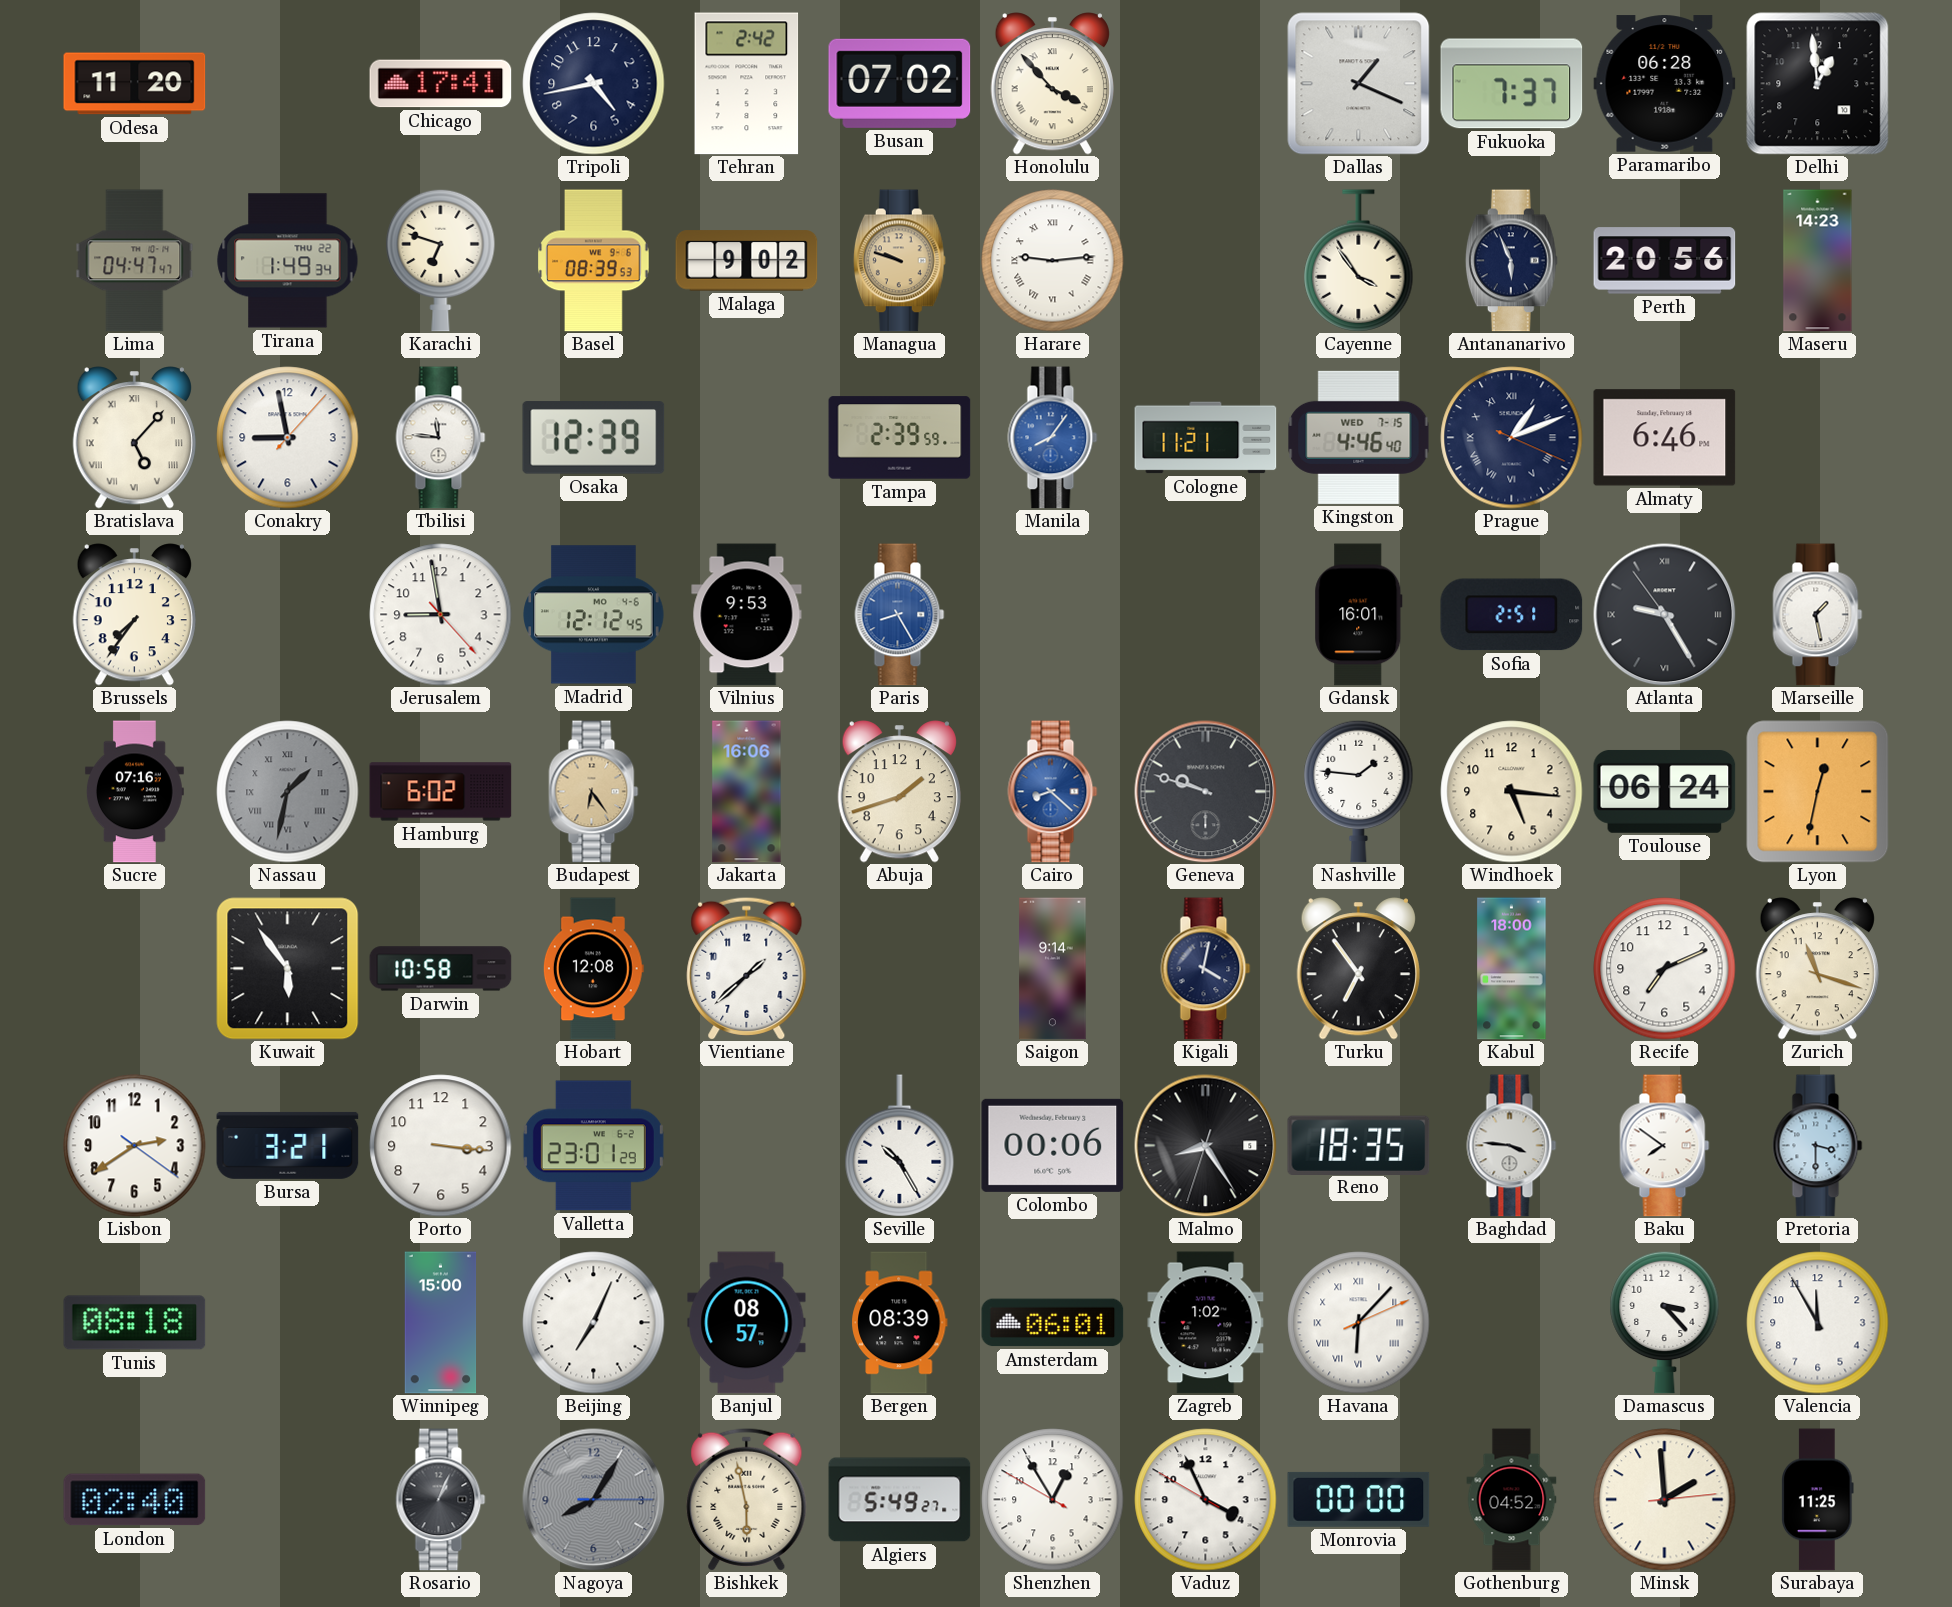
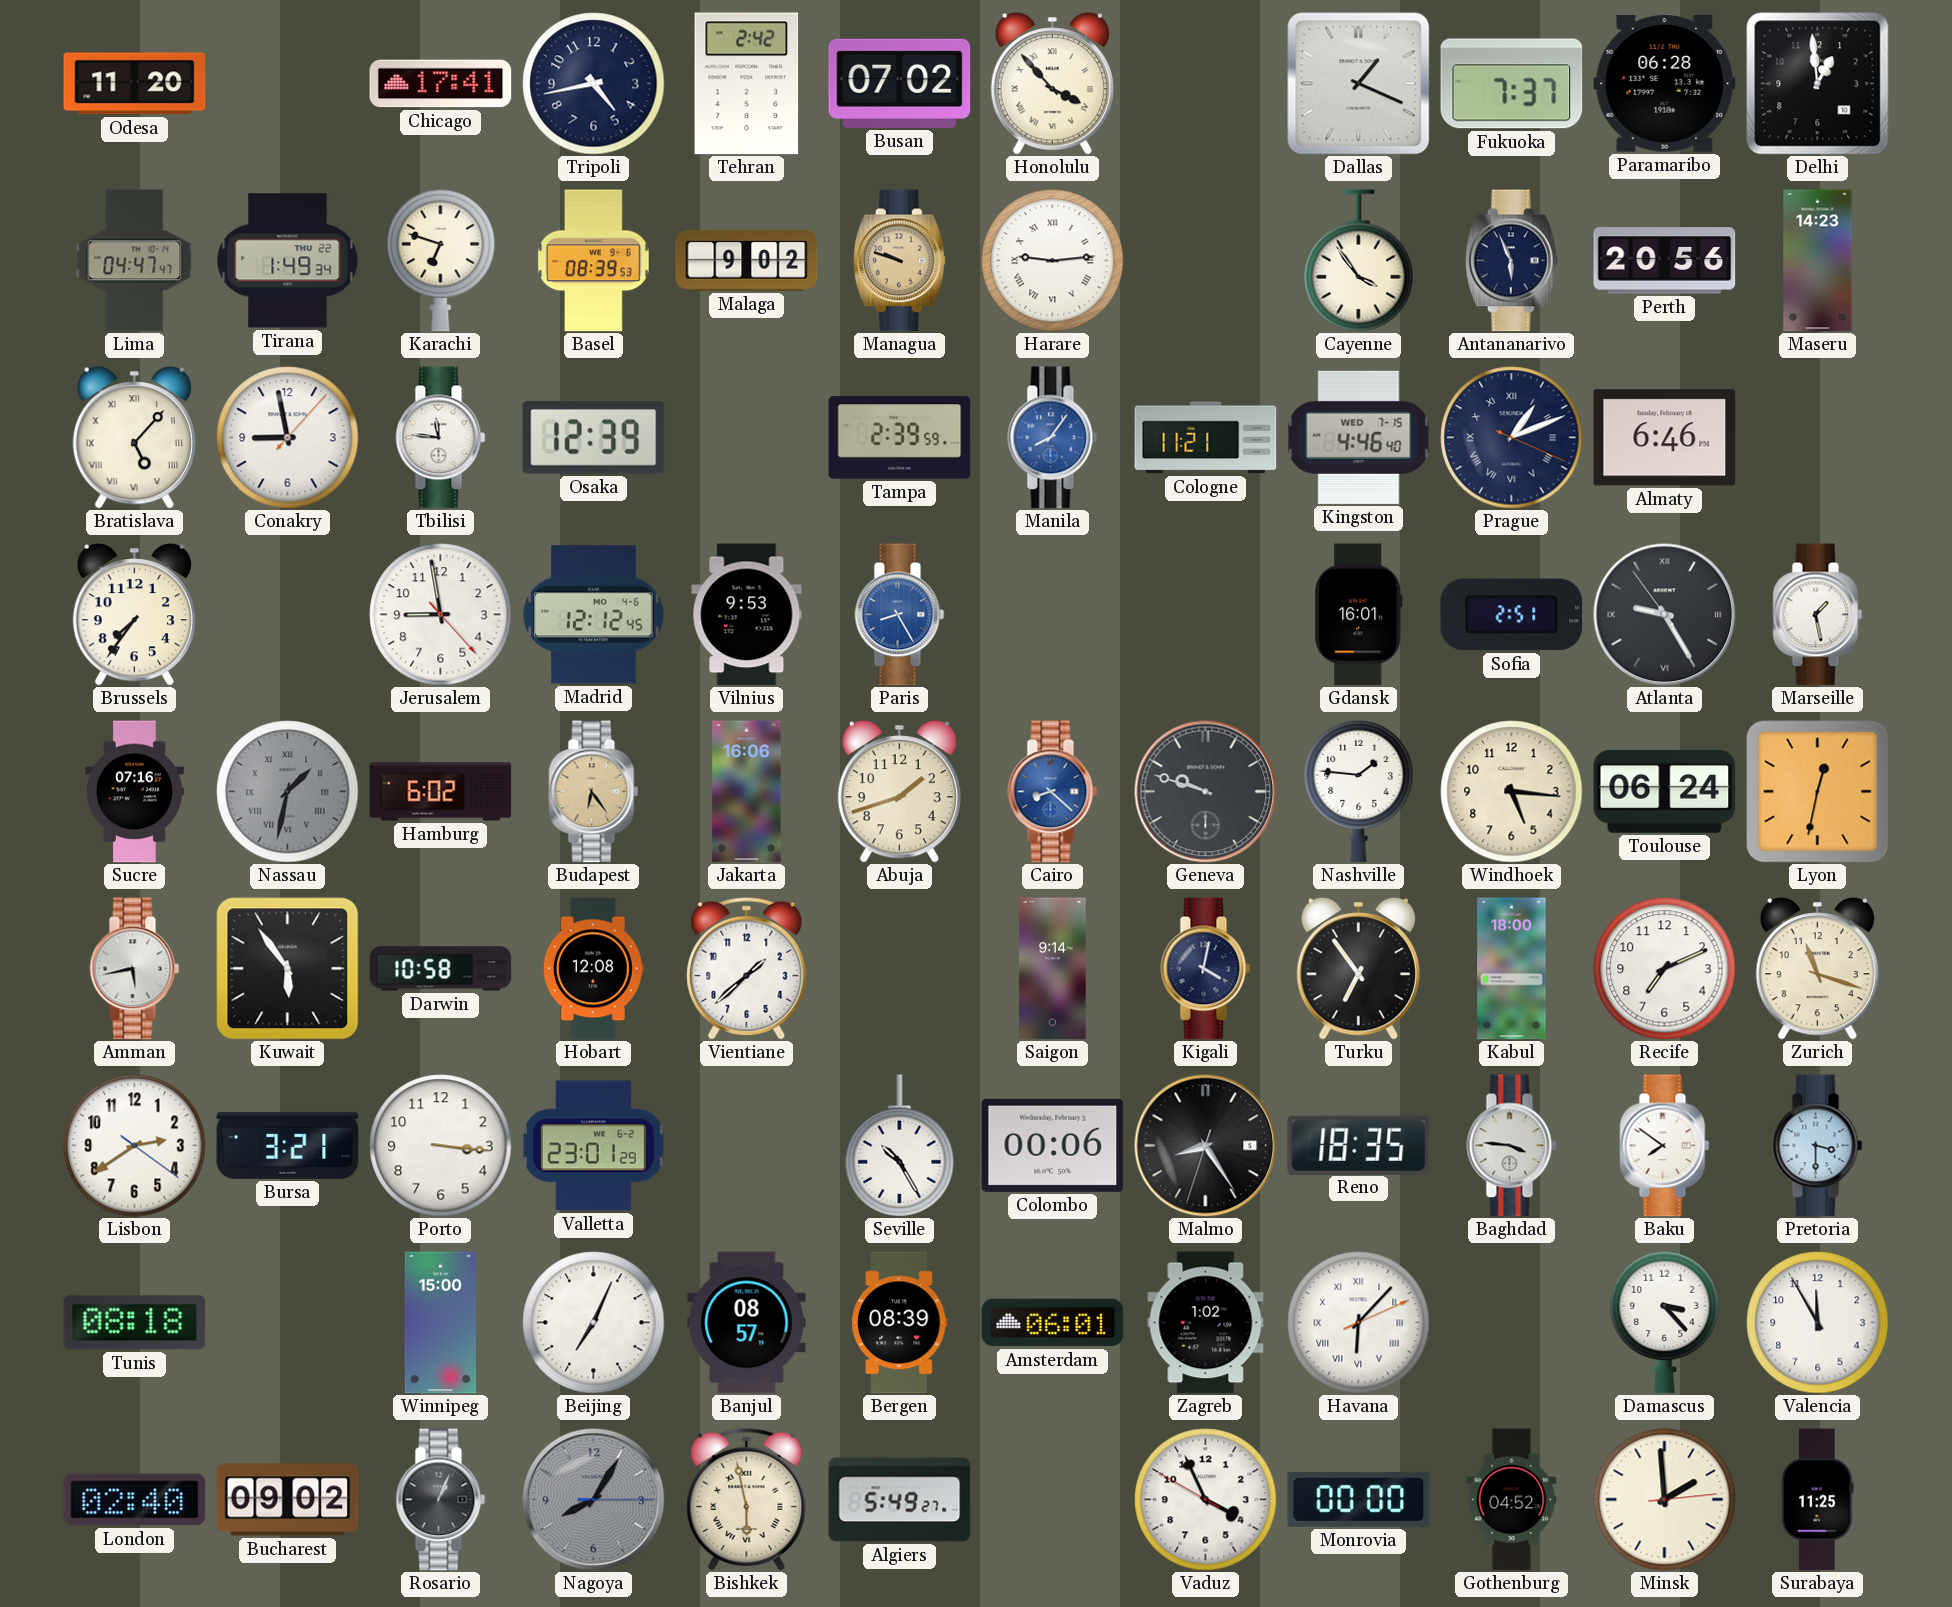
Amman: none -> 5:43
Bucharest: none -> 09:02
Shenzhen: 12:54 -> none
